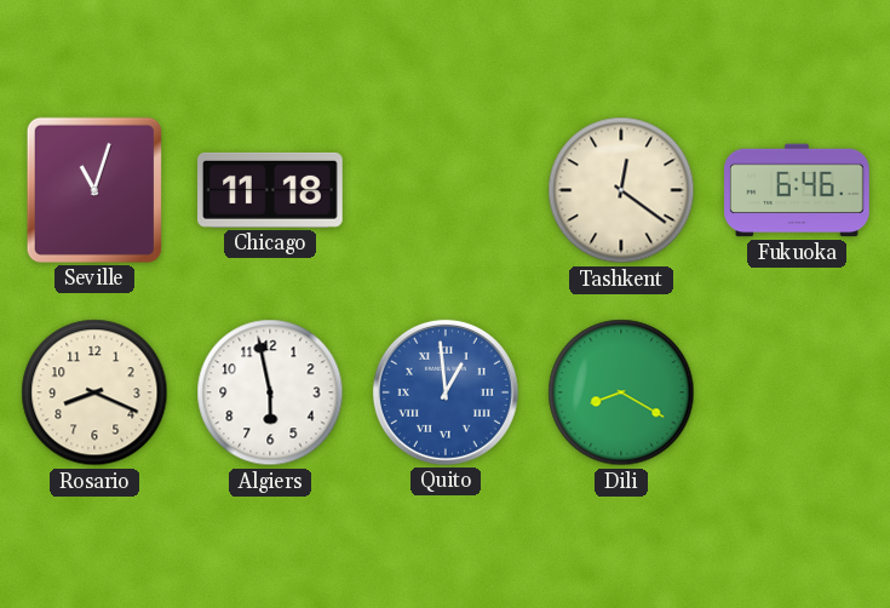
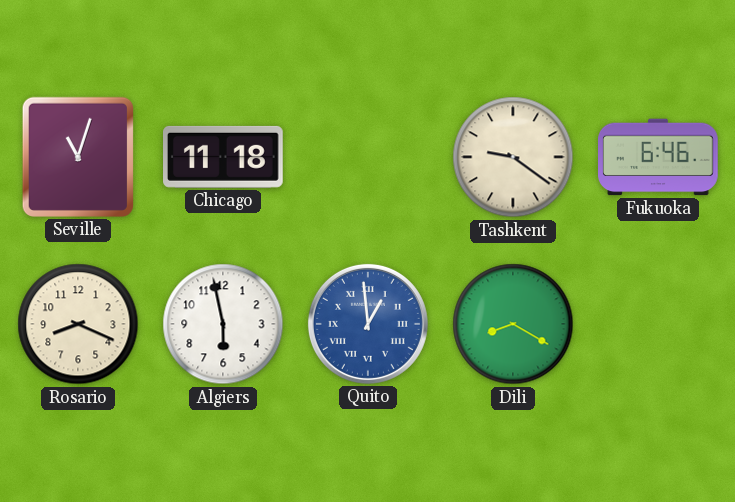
Tashkent: 12:21 -> 9:21
